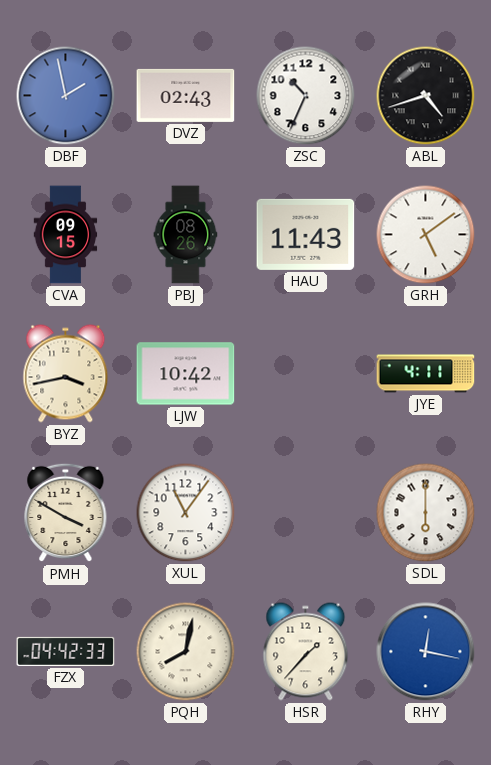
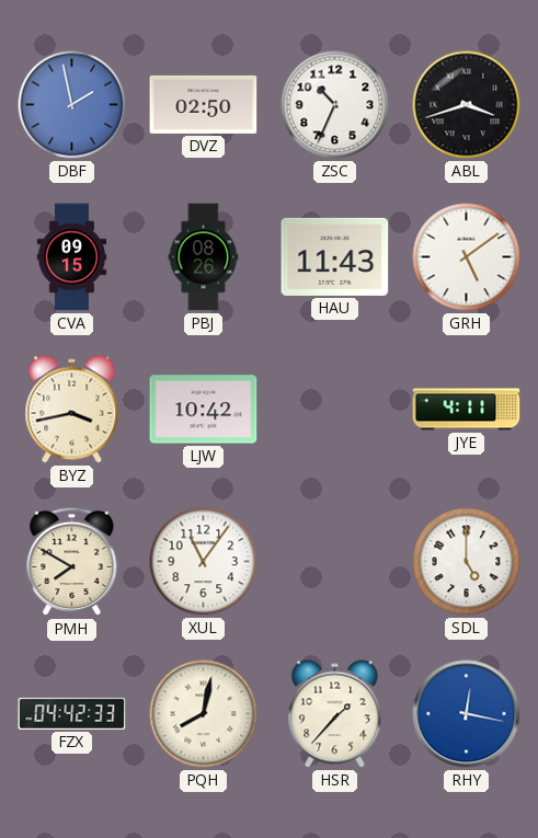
DVZ: 02:43 -> 02:50
ABL: 4:42 -> 3:42
PMH: 3:50 -> 7:50
SDL: 6:00 -> 5:00
